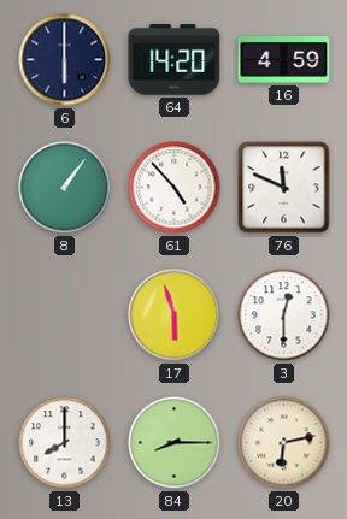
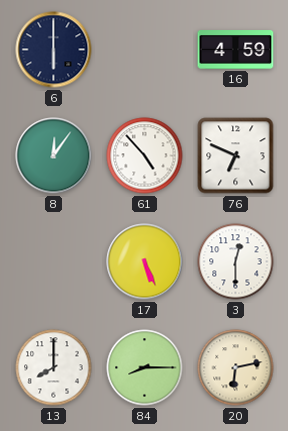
64: 14:20 -> none
8: 1:06 -> 12:06
76: 11:49 -> 6:49
17: 5:57 -> 5:26
